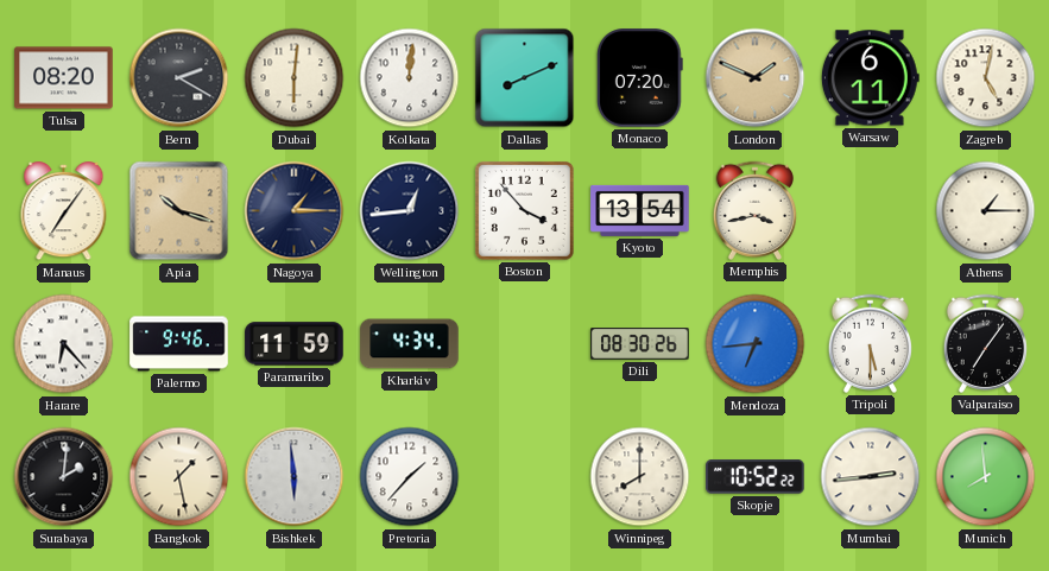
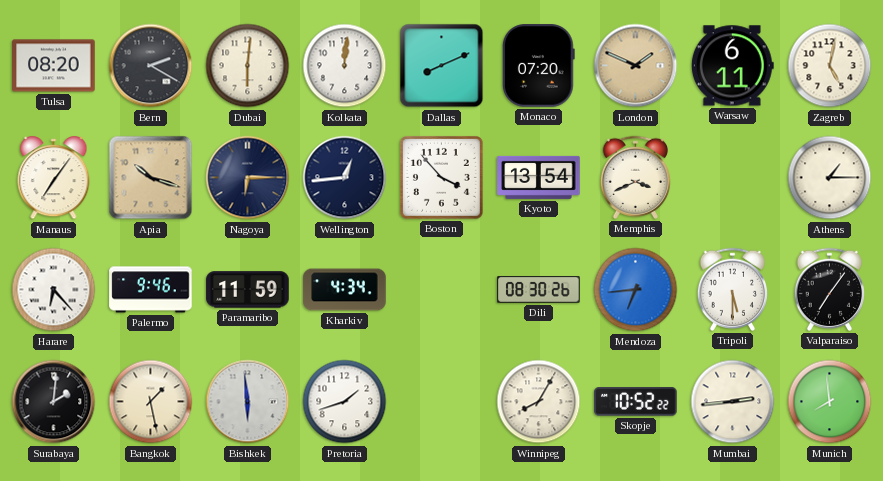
Nagoya: 1:15 -> 6:15
Memphis: 3:43 -> 3:41
Pretoria: 1:37 -> 1:42
Winnipeg: 8:00 -> 8:05
